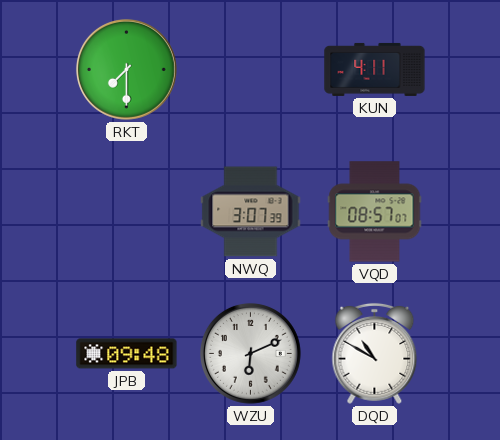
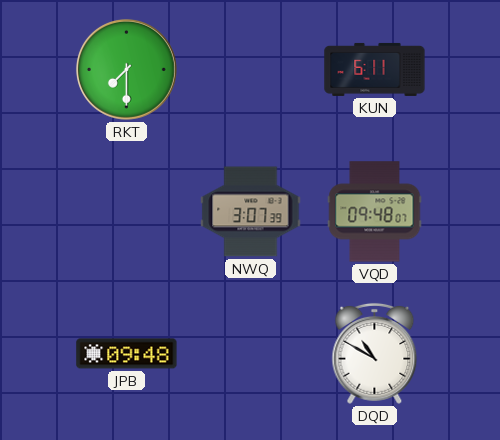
KUN: 4:11 -> 6:11
VQD: 08:57 -> 09:48
WZU: 6:11 -> none
